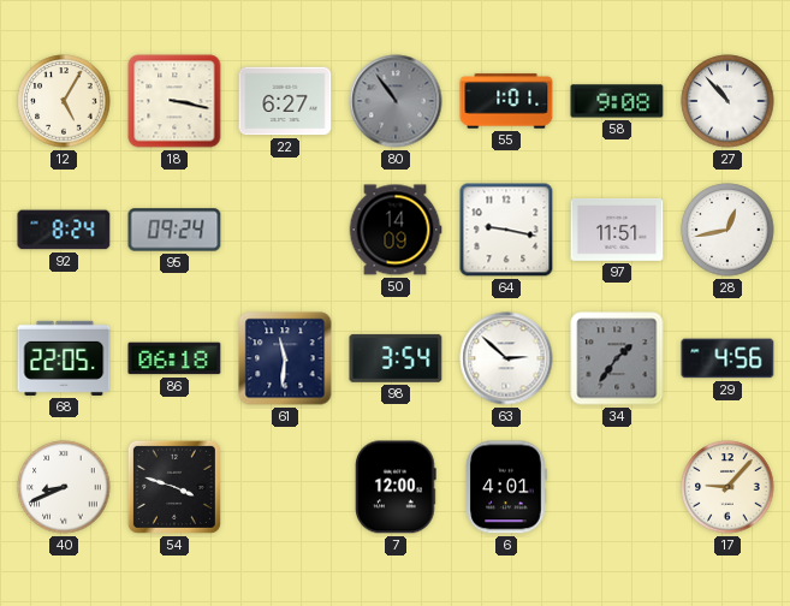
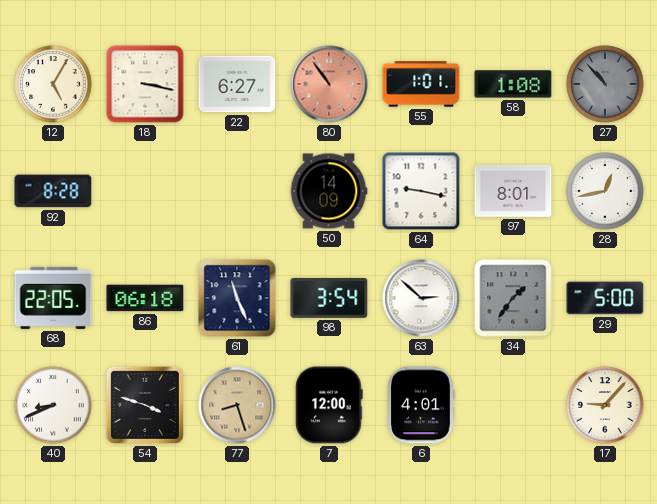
80 dial: grey -> salmon
58: 9:08 -> 1:08
27 dial: white -> grey
92: 8:24 -> 8:28
95: 09:24 -> none
97: 11:51 -> 8:01
61: 11:31 -> 11:26
29: 4:56 -> 5:00
77: none -> 8:27
